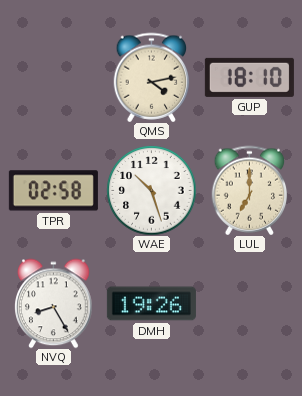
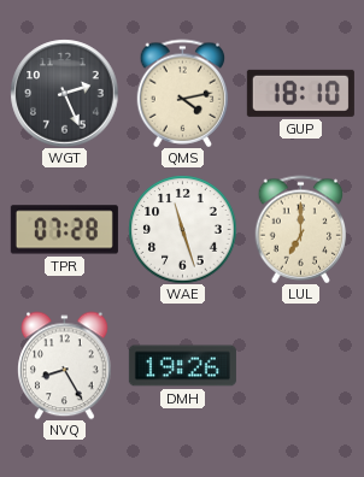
WGT: none -> 2:26
TPR: 02:58 -> 07:28
WAE: 10:27 -> 11:27
